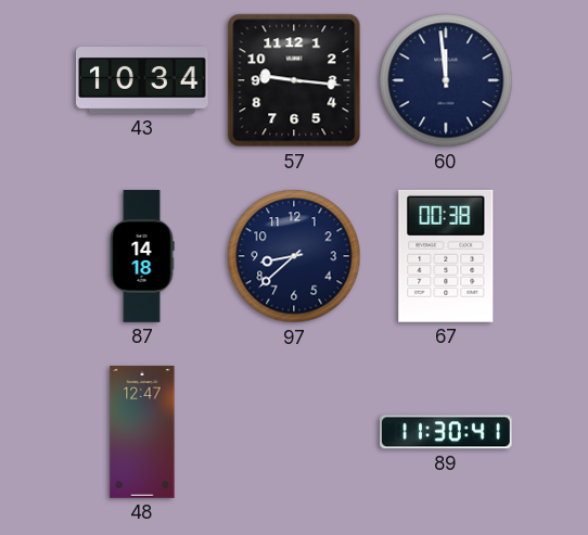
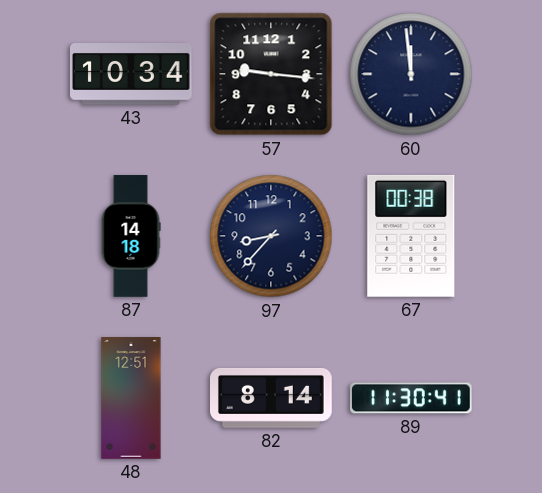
97: 8:38 -> 8:37
48: 12:47 -> 12:51
82: none -> 8:14
